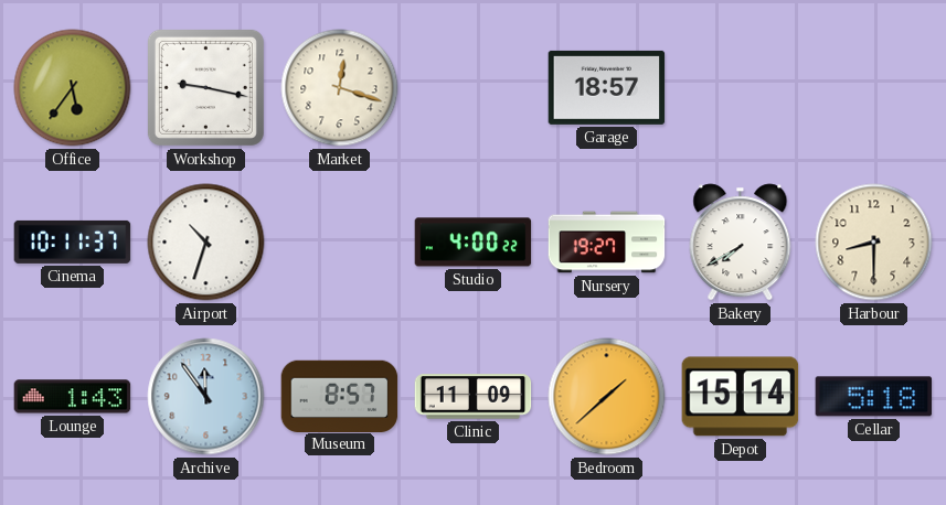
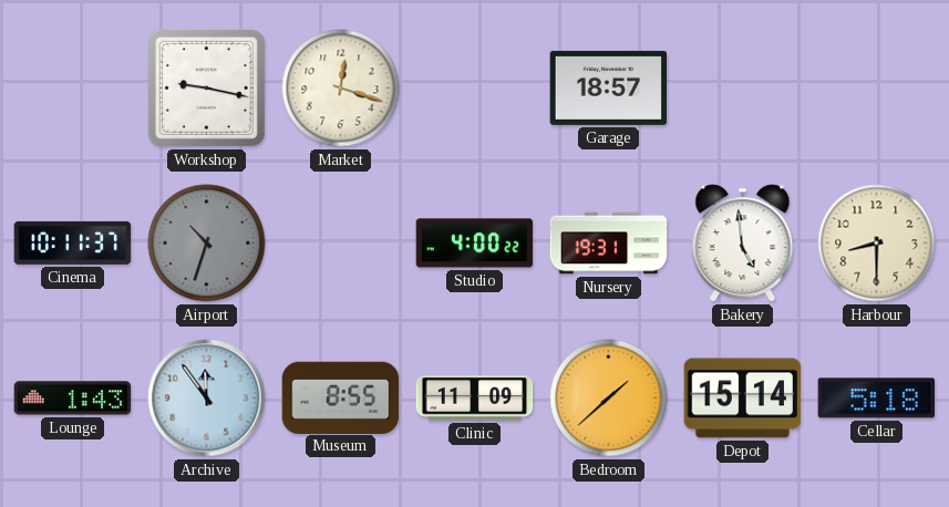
Office: 5:36 -> none
Airport dial: white -> grey
Nursery: 19:27 -> 19:31
Bakery: 7:40 -> 4:59
Museum: 8:57 -> 8:55
